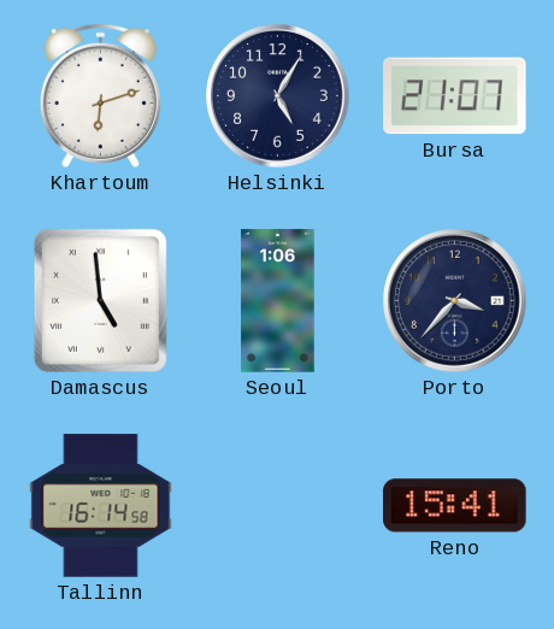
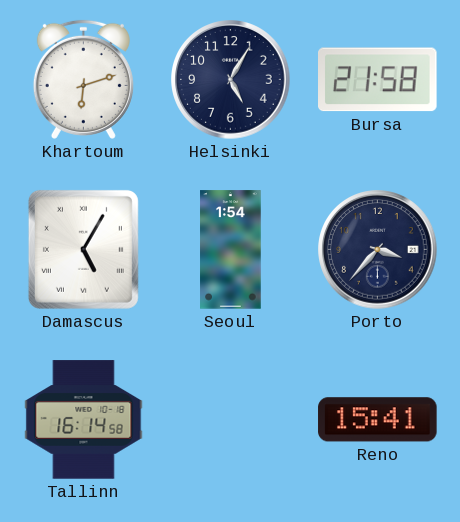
Bursa: 21:07 -> 21:58
Damascus: 4:59 -> 5:05
Seoul: 1:06 -> 1:54
